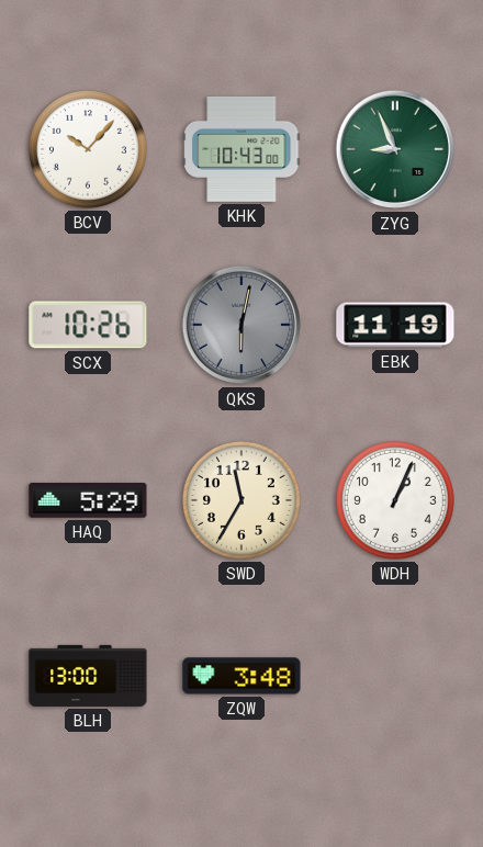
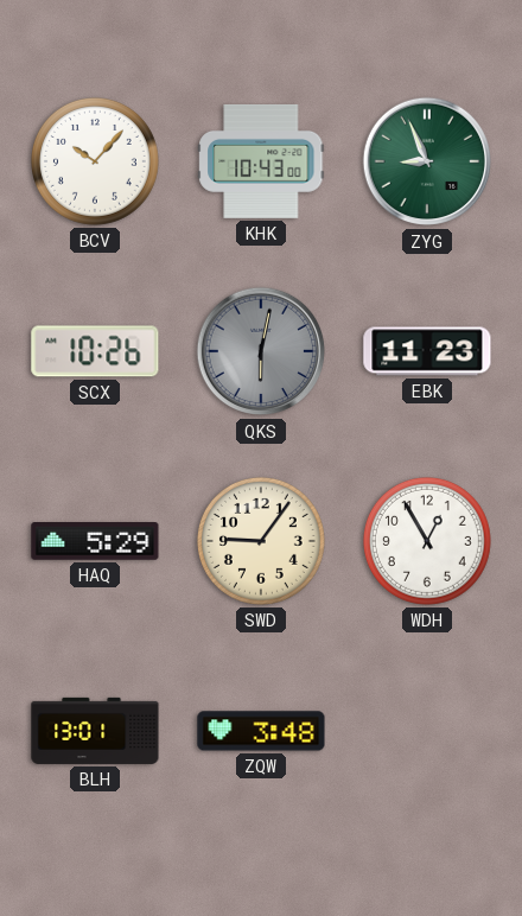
EBK: 11:19 -> 11:23
SWD: 11:35 -> 9:06
WDH: 1:04 -> 12:55
BLH: 13:00 -> 13:01
